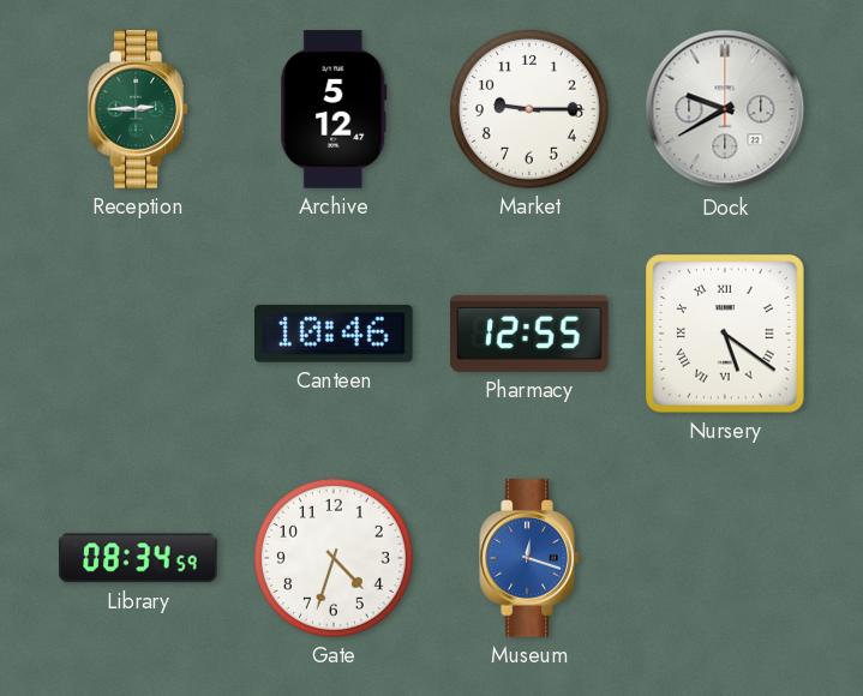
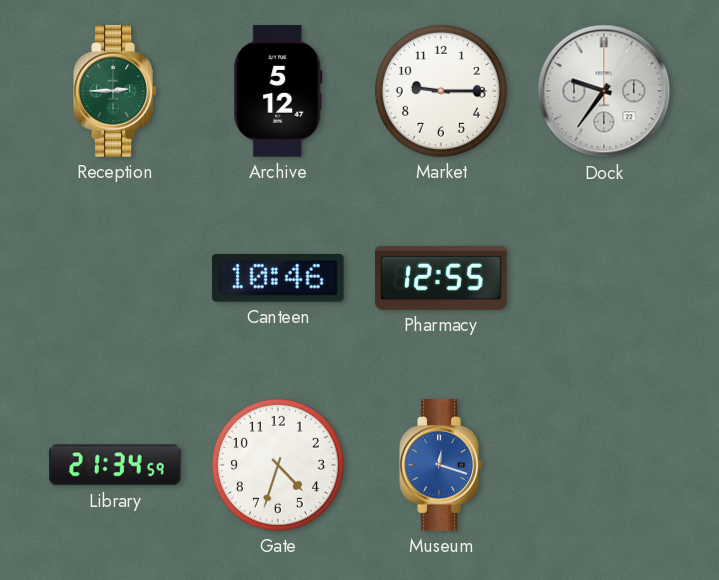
Dock: 9:40 -> 9:36
Nursery: 5:21 -> none
Library: 08:34 -> 21:34
